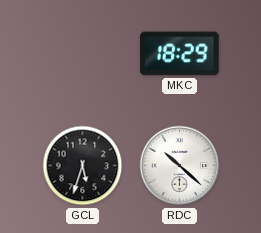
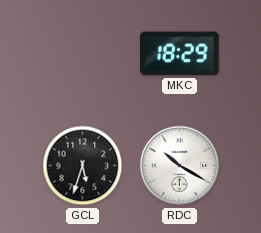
RDC: 10:22 -> 10:20
